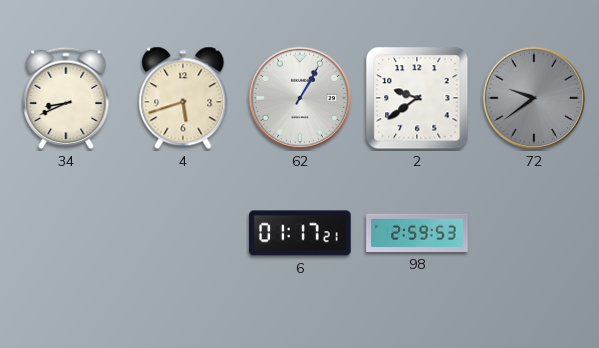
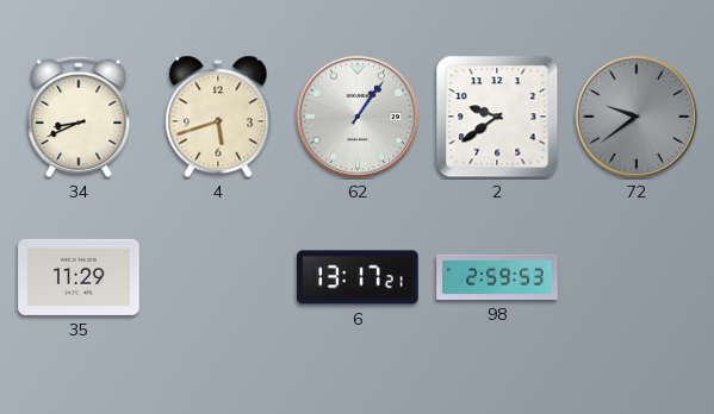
62: 1:05 -> 1:06
35: none -> 11:29
6: 01:17 -> 13:17
